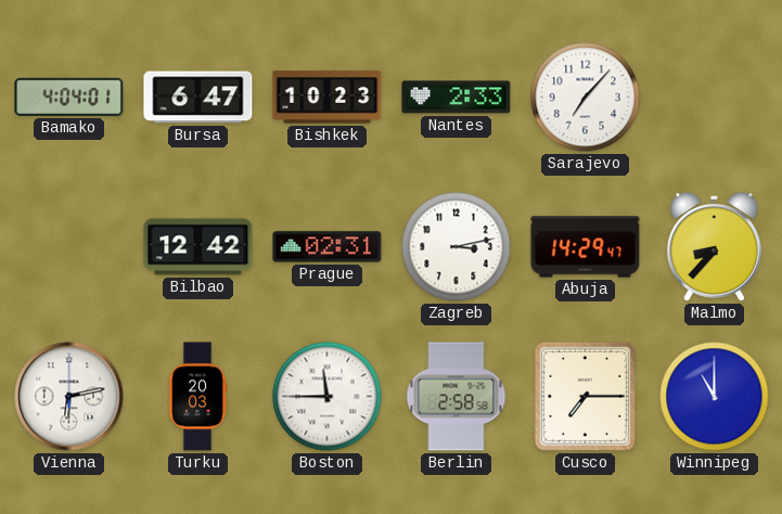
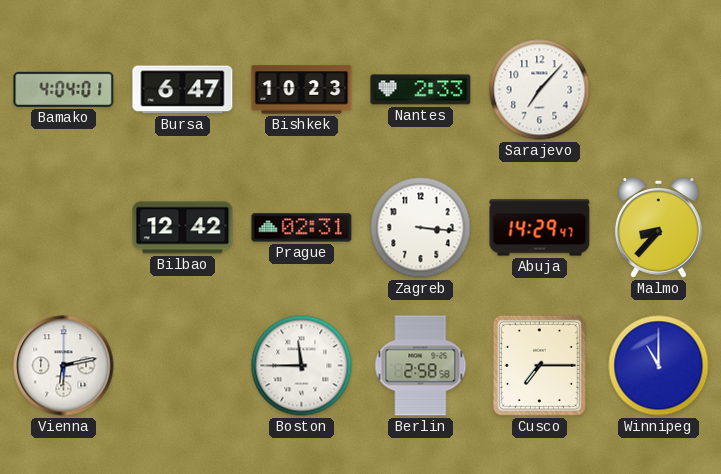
Zagreb: 3:13 -> 3:16
Turku: 20:03 -> none
